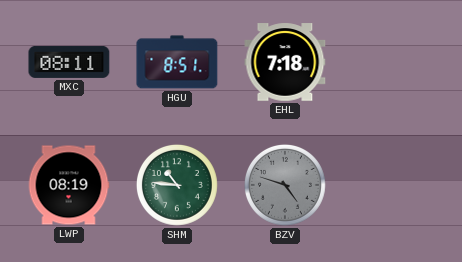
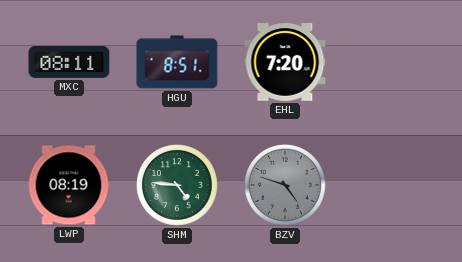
EHL: 7:18 -> 7:20
SHM: 10:46 -> 4:46
